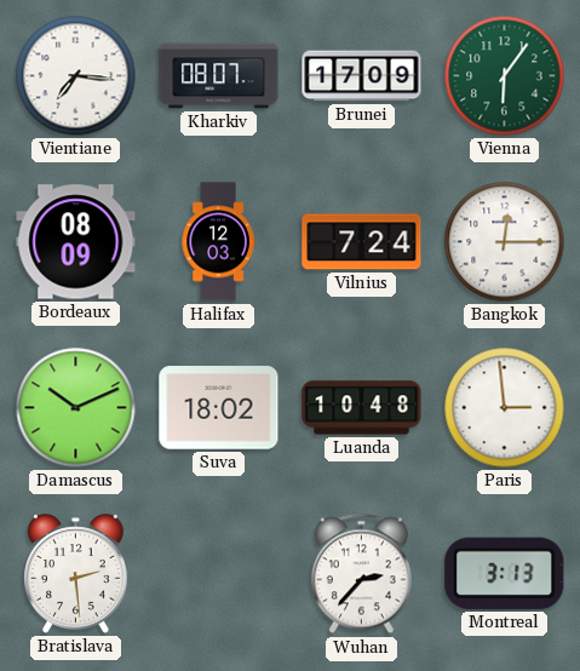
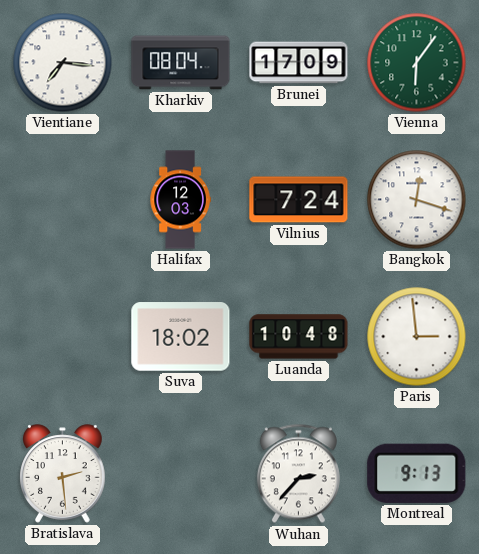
Kharkiv: 08:07 -> 08:04
Bordeaux: 08:09 -> none
Bangkok: 12:15 -> 12:18
Damascus: 10:11 -> none
Montreal: 3:13 -> 9:13
